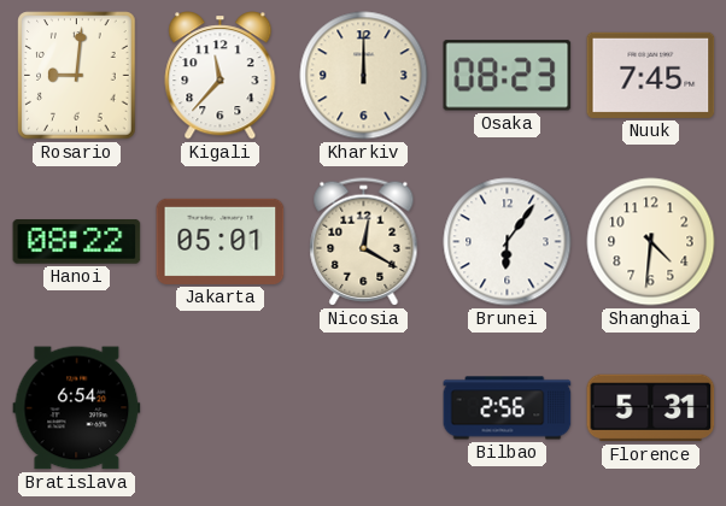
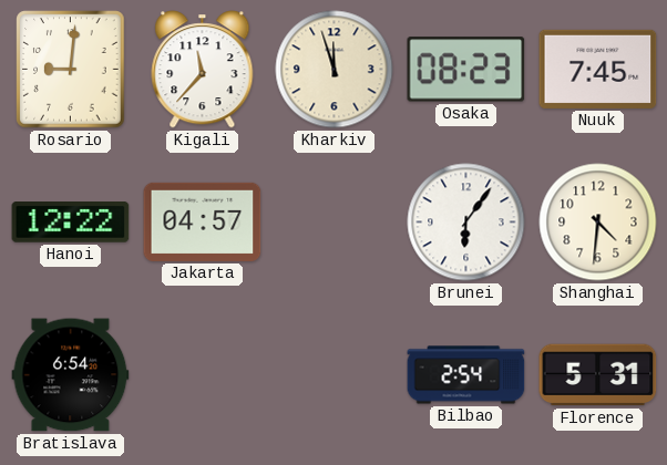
Kharkiv: 12:00 -> 11:57
Hanoi: 08:22 -> 12:22
Jakarta: 05:01 -> 04:57
Nicosia: 12:20 -> none
Bilbao: 2:56 -> 2:54
